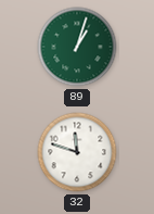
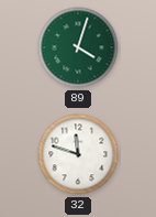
89: 1:03 -> 4:03
